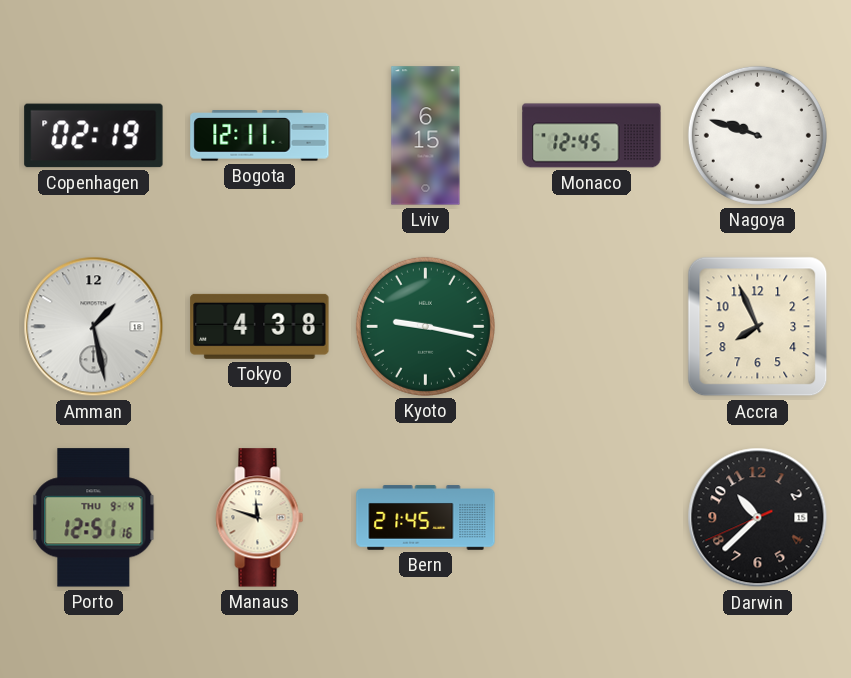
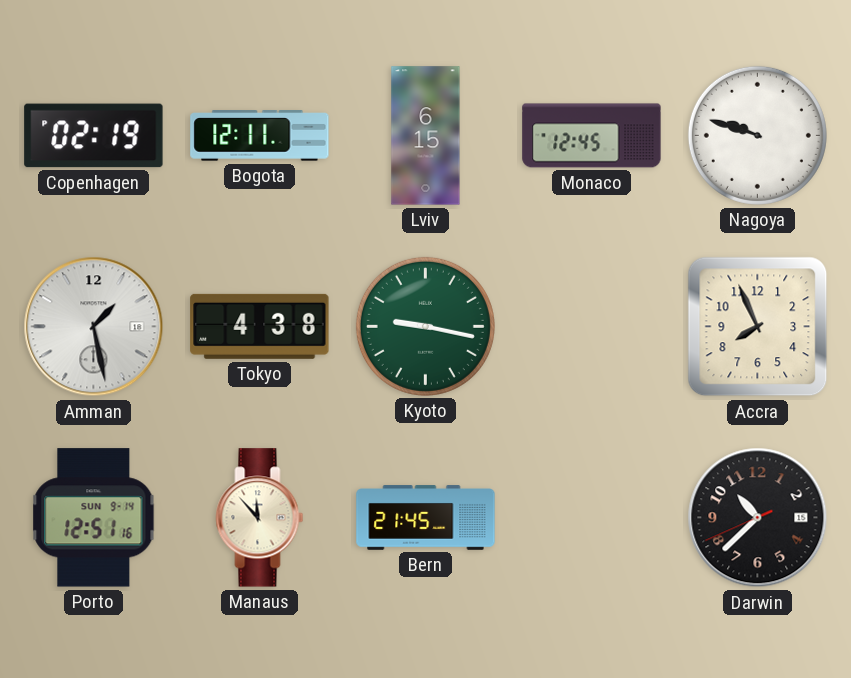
Porto date: THU 9-4 -> SUN 9-14
Manaus: 11:48 -> 11:53
